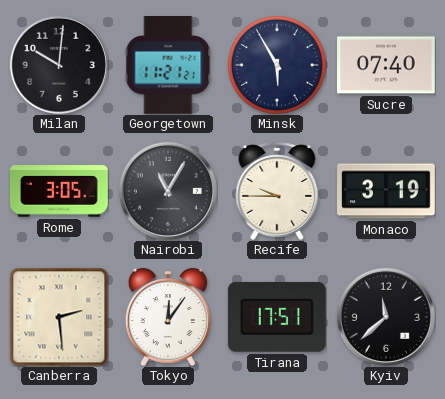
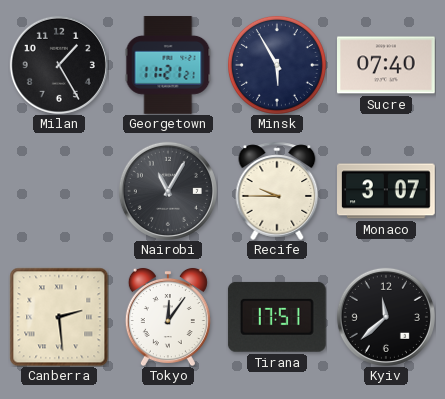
Milan: 10:01 -> 1:25
Rome: 3:05 -> none
Monaco: 3:19 -> 3:07
